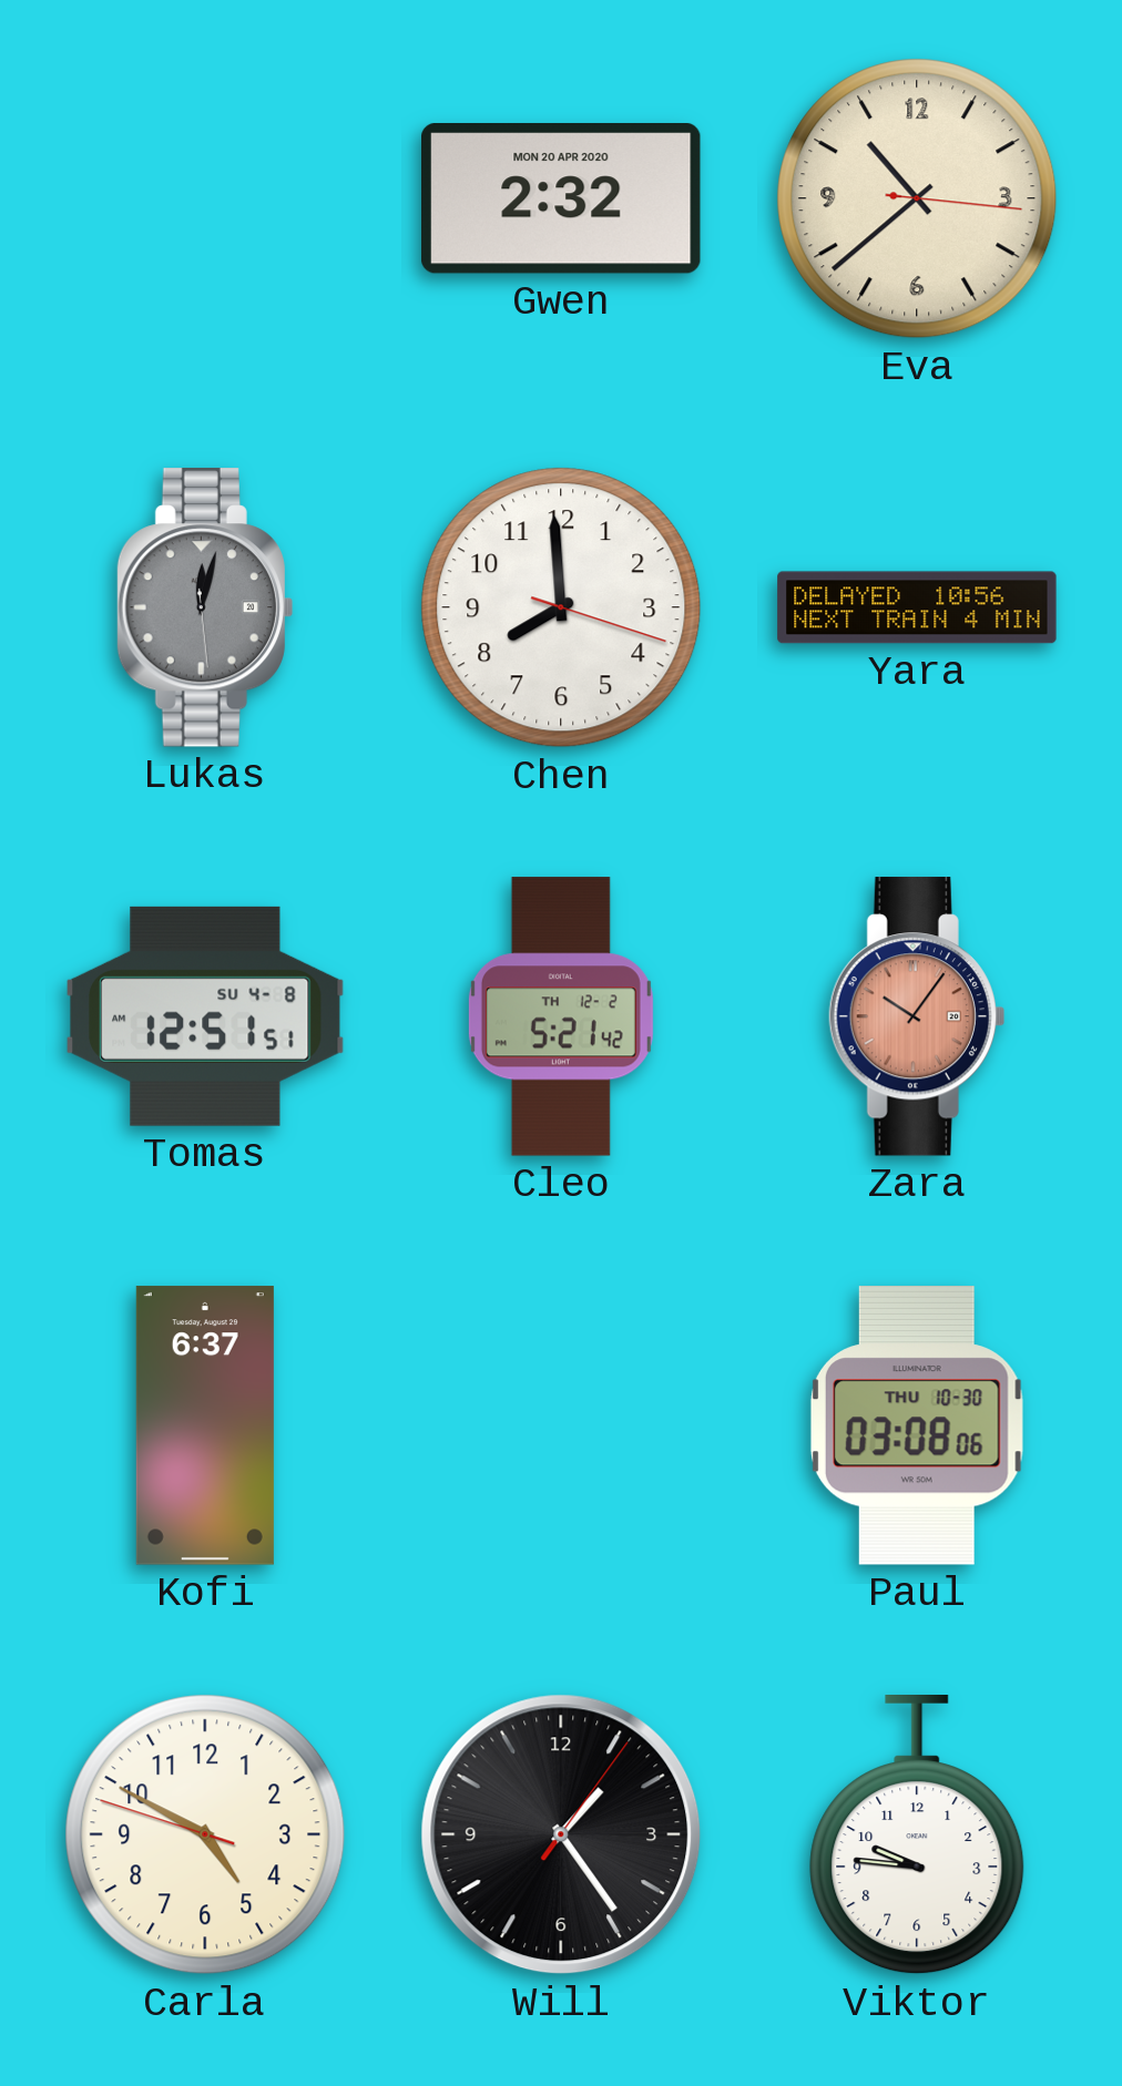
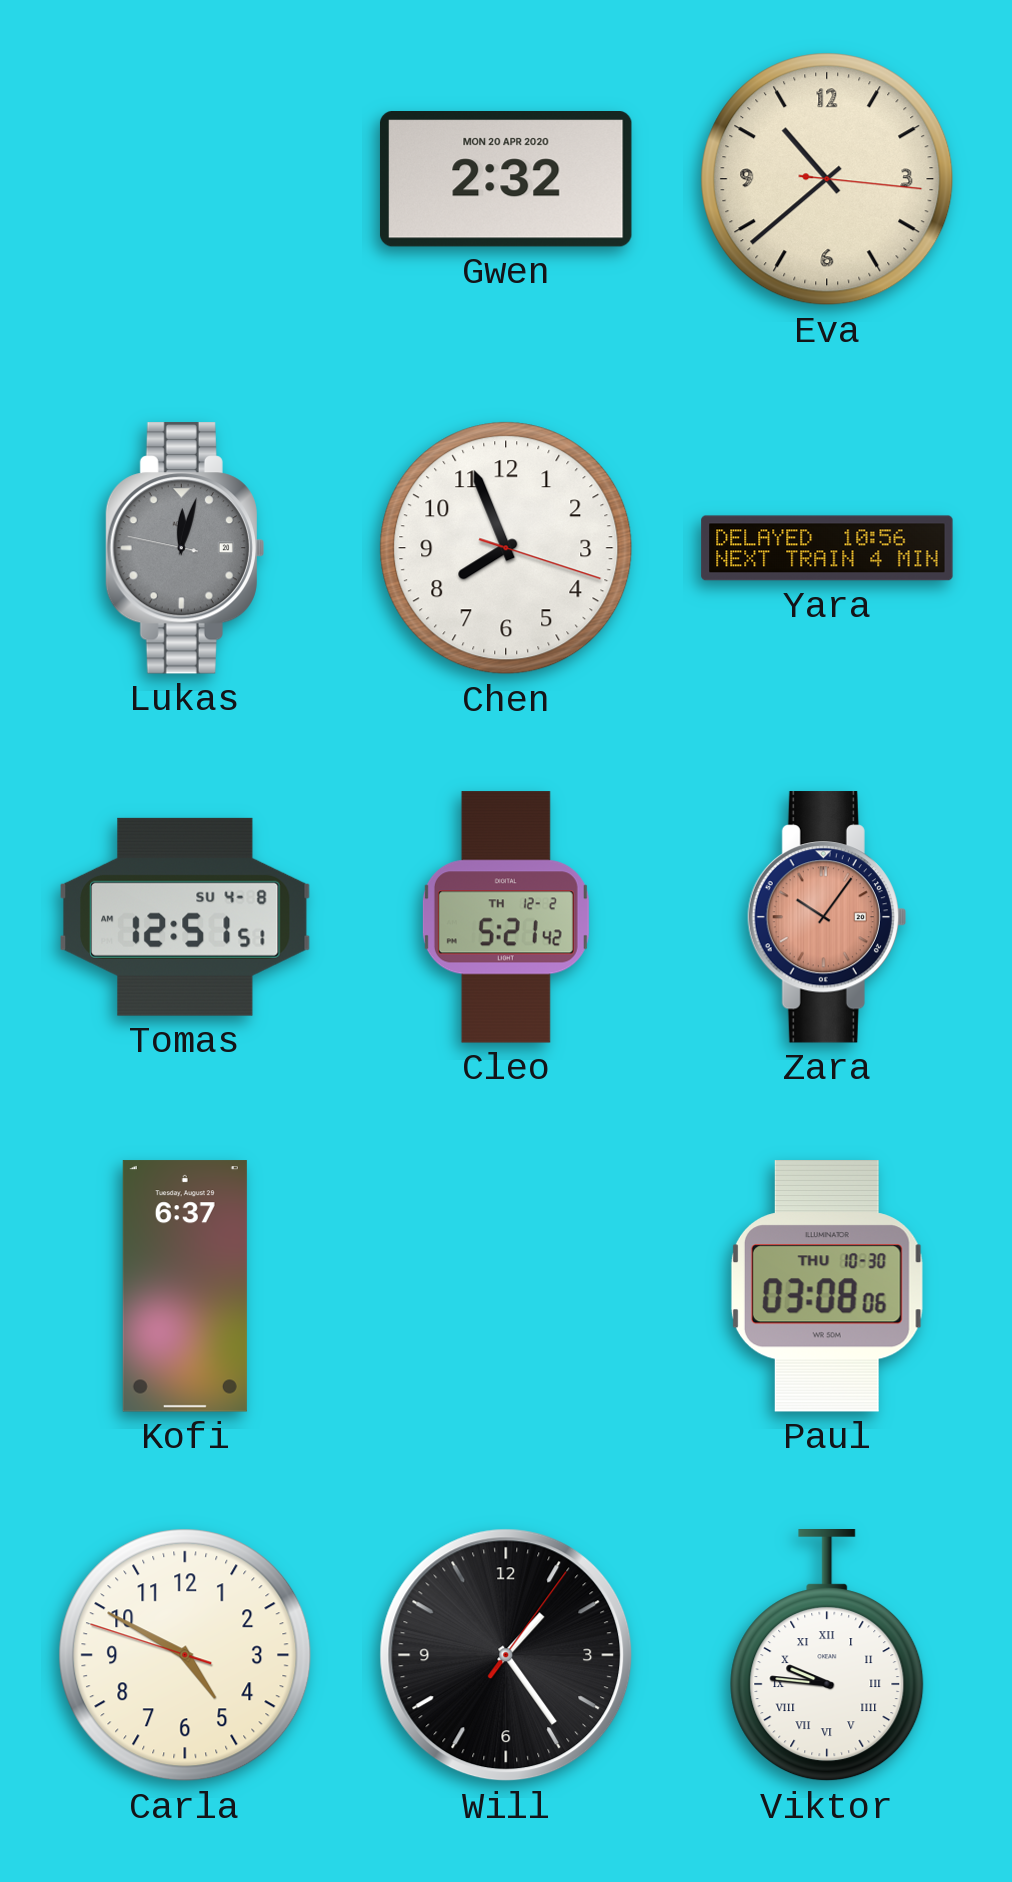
Lukas: 12:02:29 -> 12:02:47
Chen: 7:59 -> 7:56
Viktor numerals: Arabic -> Roman
